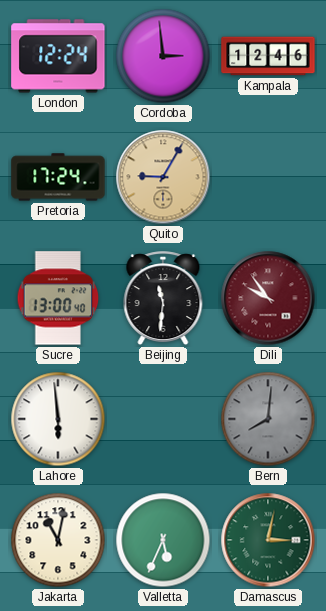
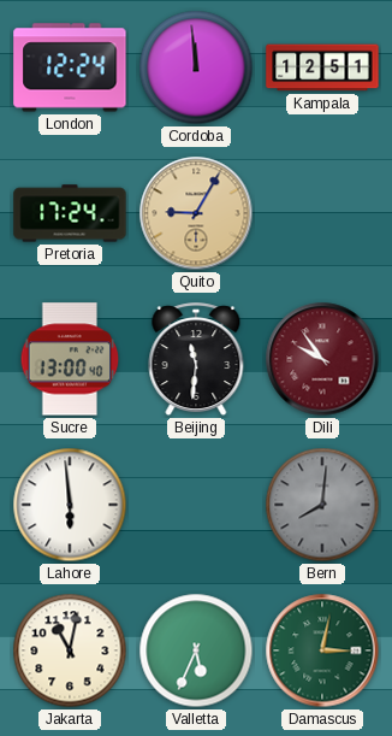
Cordoba: 2:59 -> 11:59
Kampala: 12:46 -> 12:51
